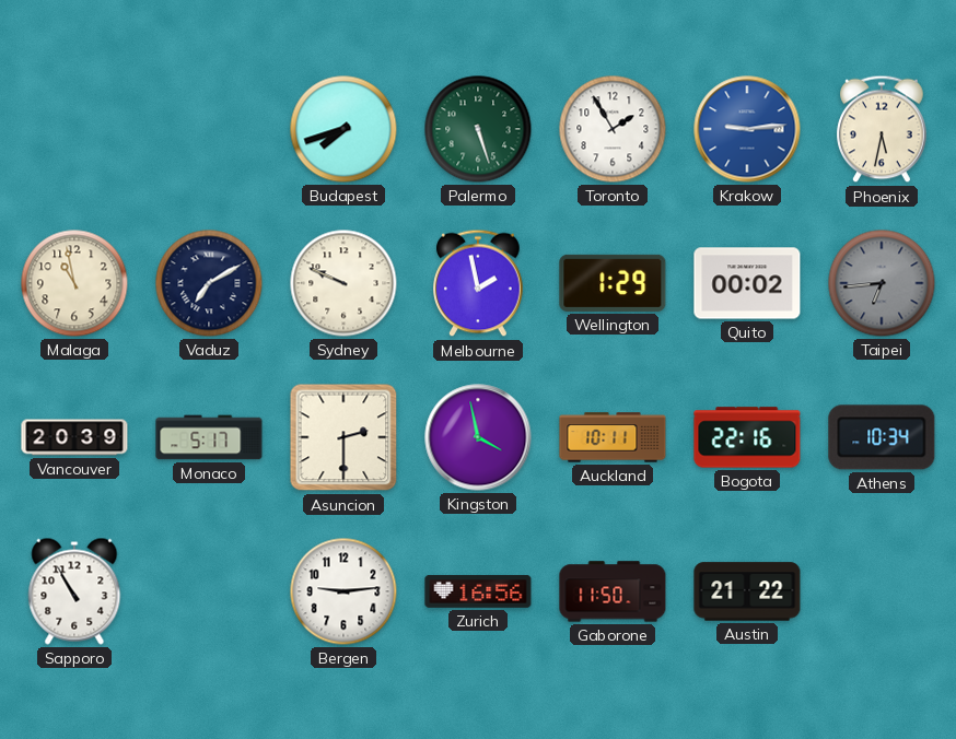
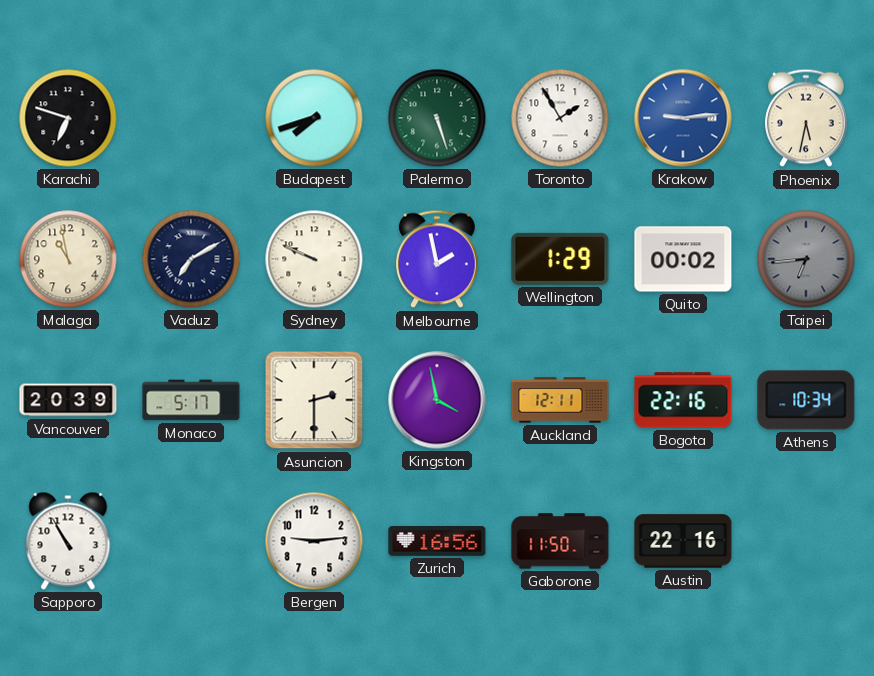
Karachi: none -> 6:48
Auckland: 10:11 -> 12:11
Austin: 21:22 -> 22:16
